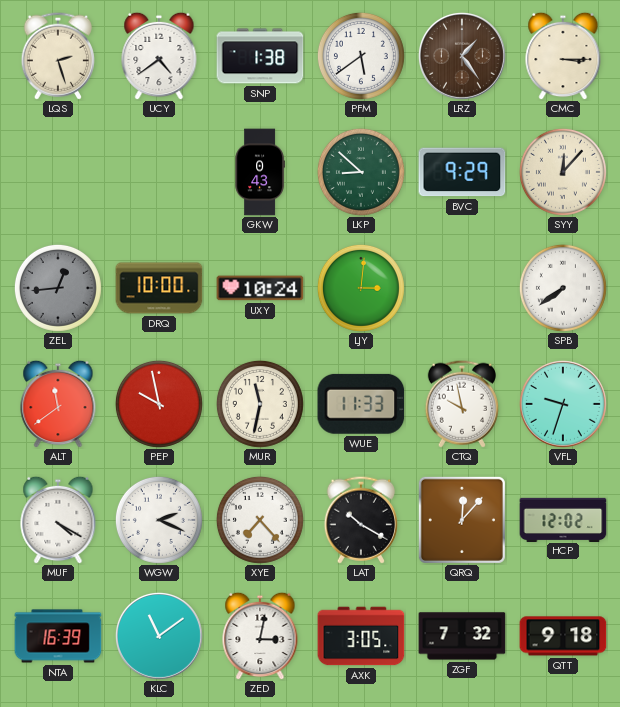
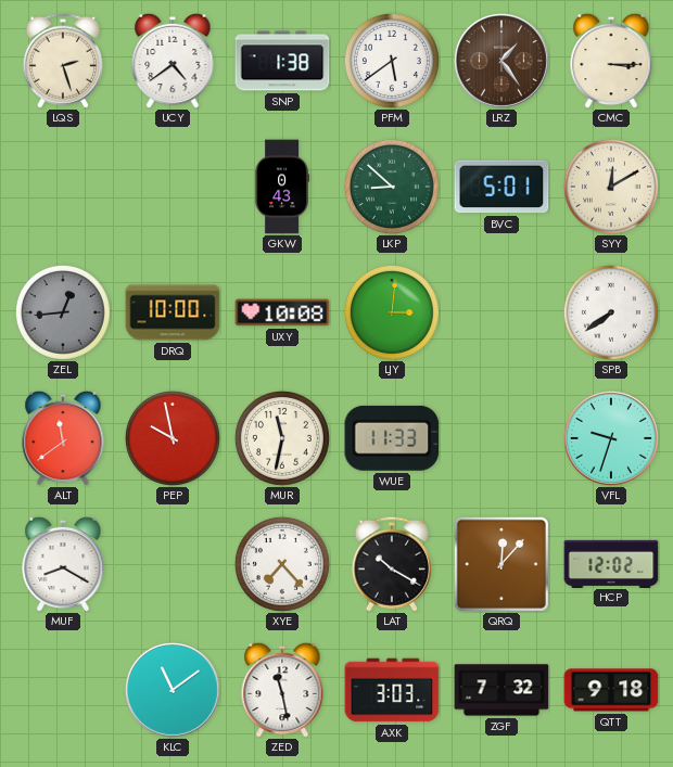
BVC: 9:29 -> 5:01
SYY: 12:07 -> 12:10
UXY: 10:24 -> 10:08
CTQ: 9:58 -> none
MUF: 4:20 -> 8:20
WGW: 2:19 -> none
NTA: 16:39 -> none
ZED: 3:02 -> 11:28
AXK: 3:05 -> 3:03
